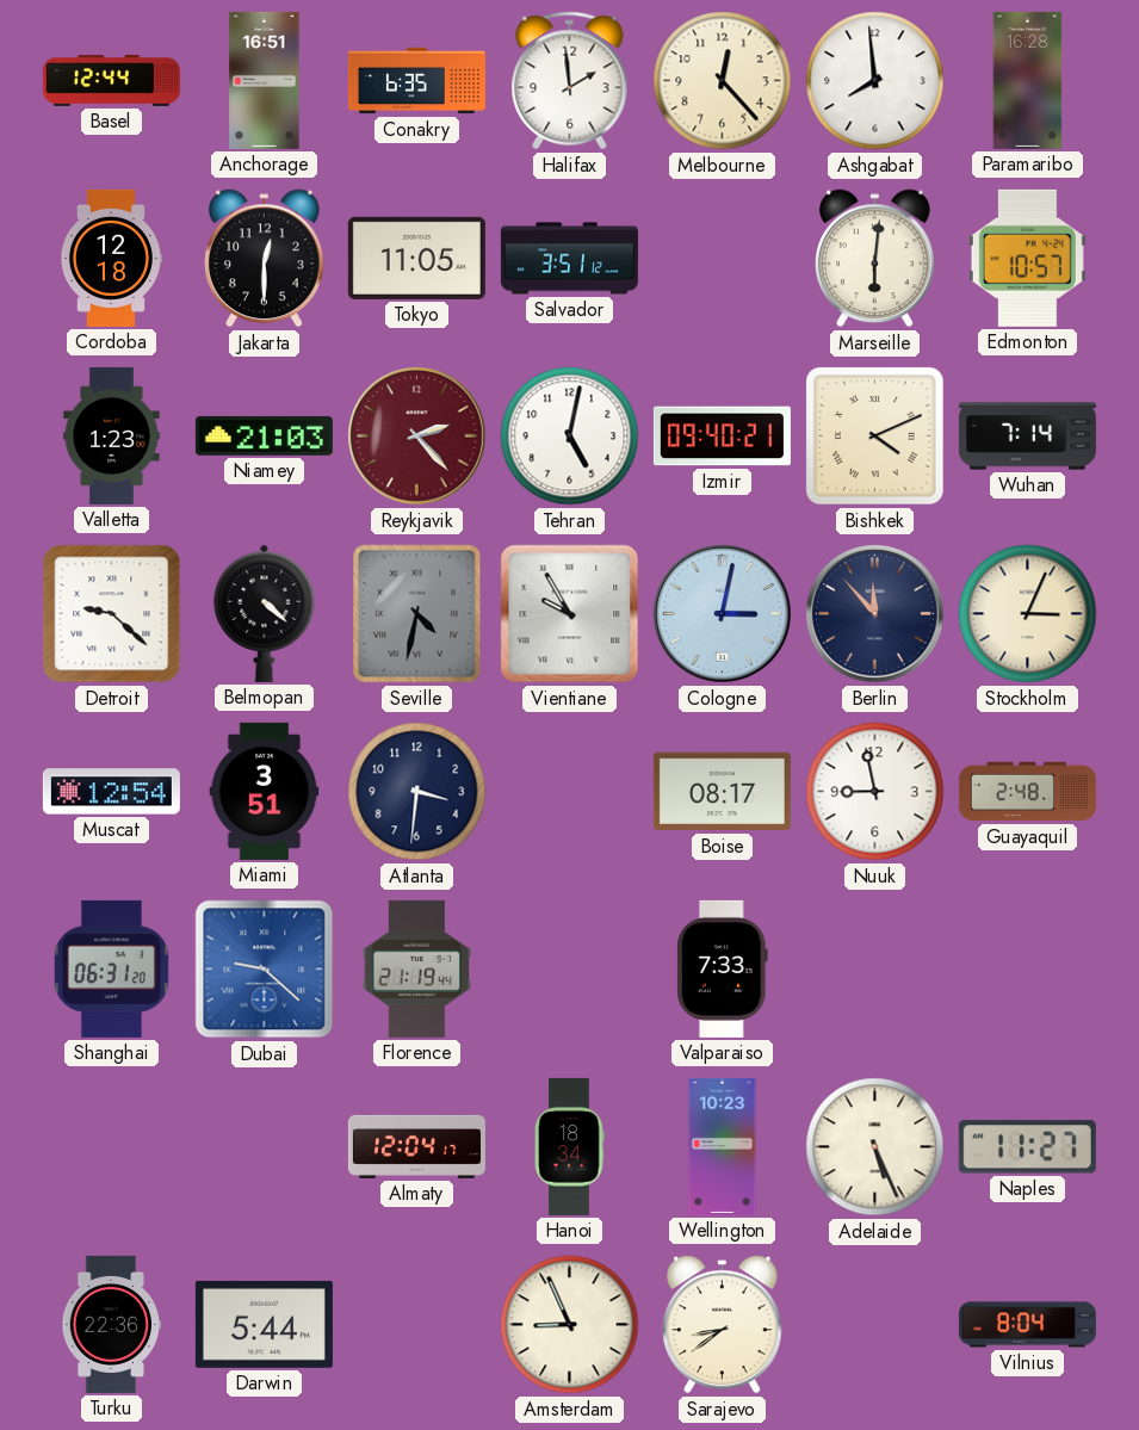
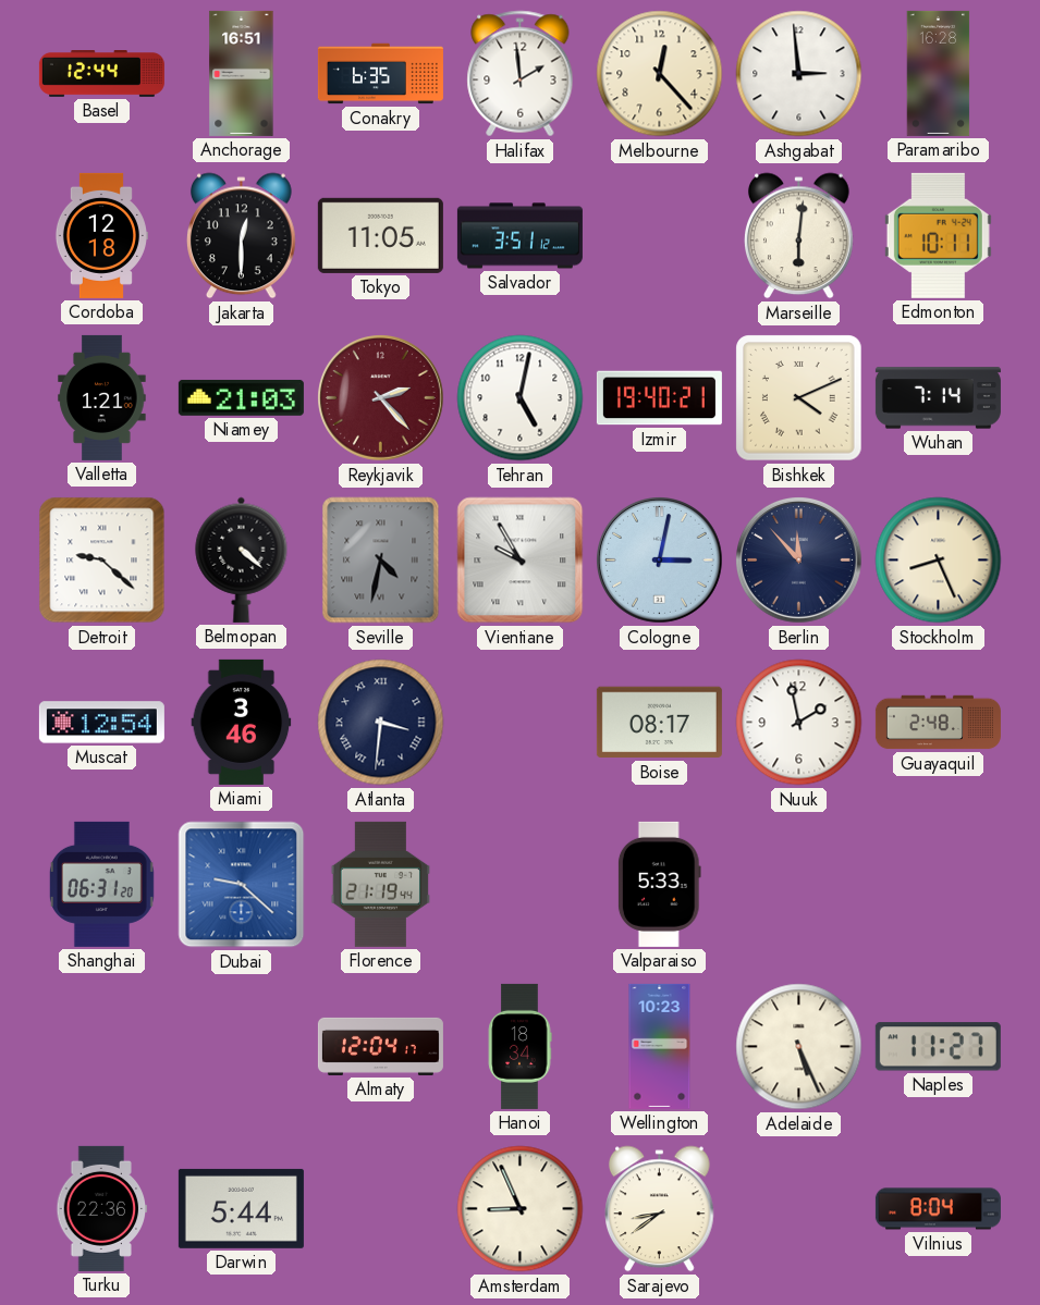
Ashgabat: 7:59 -> 2:59
Edmonton: 10:57 -> 10:11
Valletta: 1:23 -> 1:21
Izmir: 09:40 -> 19:40
Stockholm: 3:04 -> 8:26
Miami: 3:51 -> 3:46
Atlanta numerals: Arabic -> Roman
Nuuk: 8:58 -> 1:58
Valparaiso: 7:33 -> 5:33
